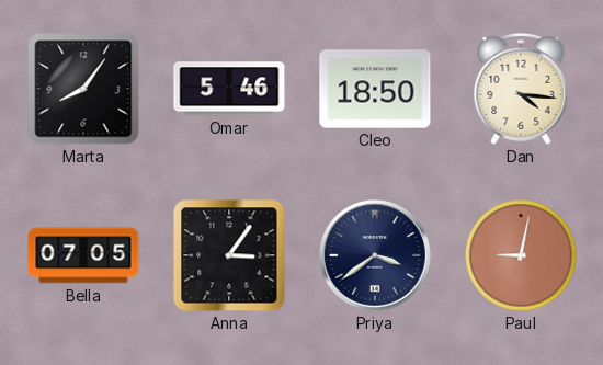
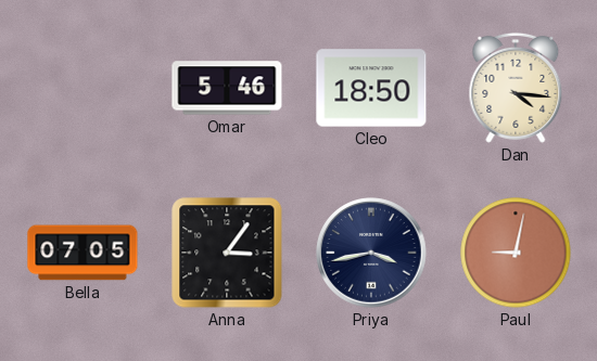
Marta: 8:06 -> none
Priya: 3:39 -> 3:43
